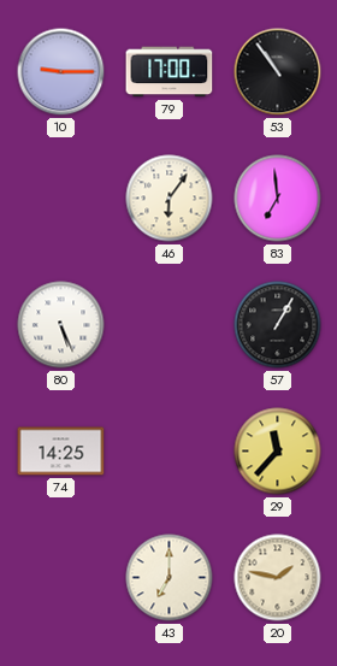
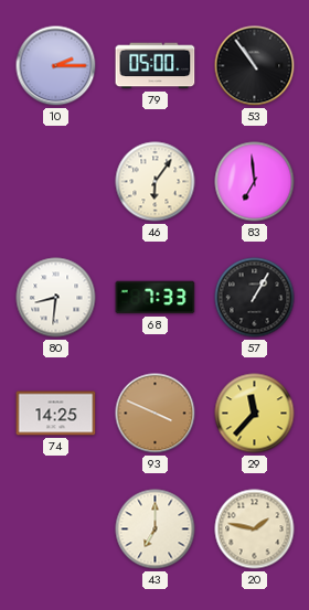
10: 9:15 -> 2:15
79: 17:00 -> 05:00
80: 5:26 -> 8:31
68: none -> 7:33
93: none -> 3:49
